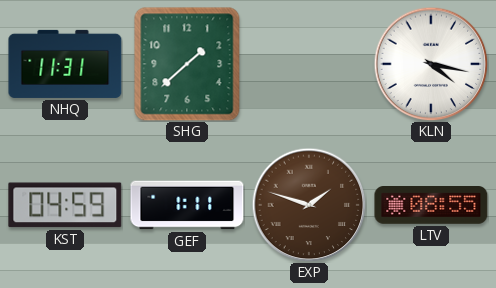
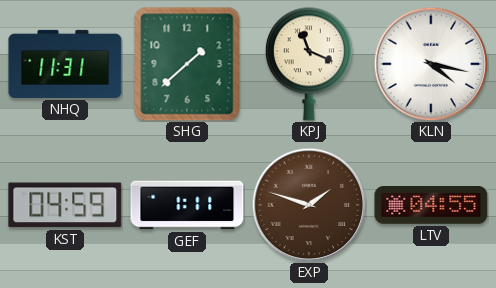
KPJ: none -> 11:19
LTV: 08:55 -> 04:55
